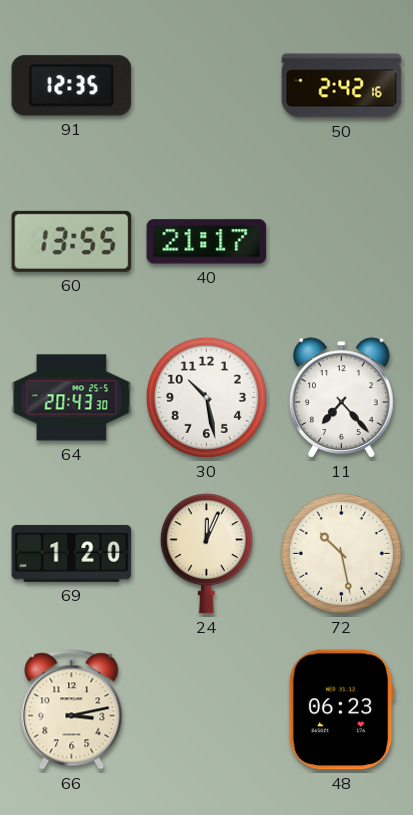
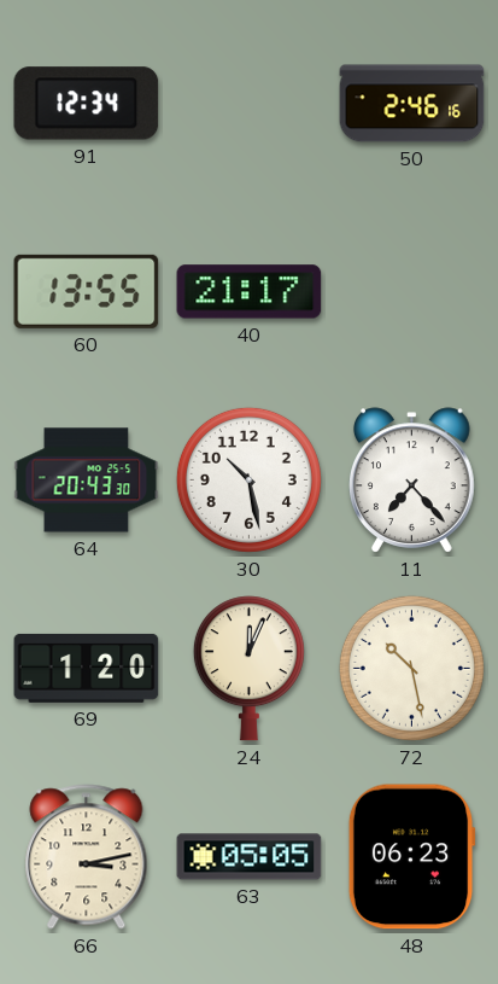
91: 12:35 -> 12:34
50: 2:42 -> 2:46
63: none -> 05:05
